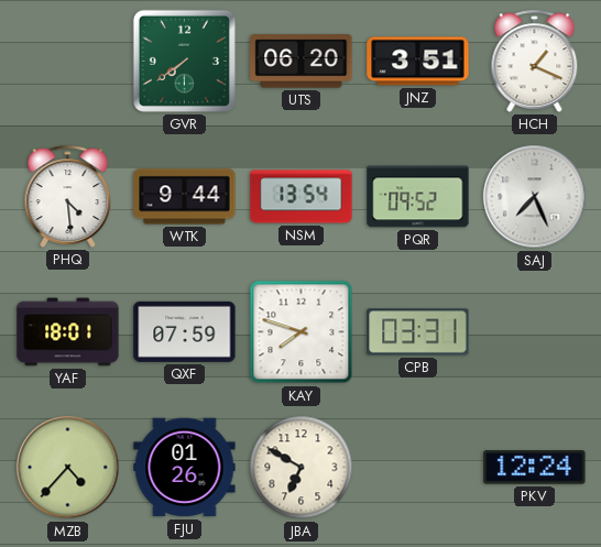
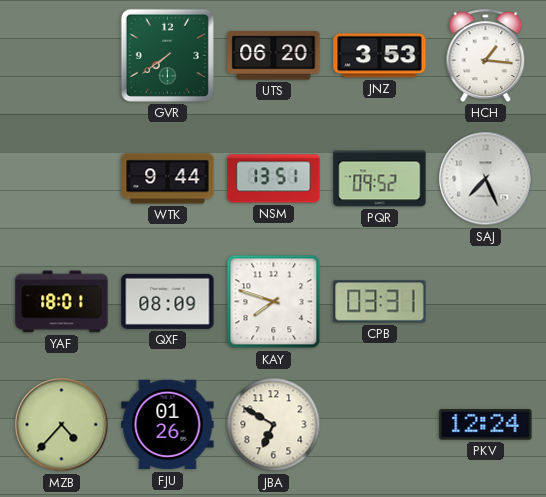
JNZ: 3:51 -> 3:53
HCH: 1:19 -> 1:16
PHQ: 4:29 -> none
NSM: 13:54 -> 13:51
QXF: 07:59 -> 08:09
